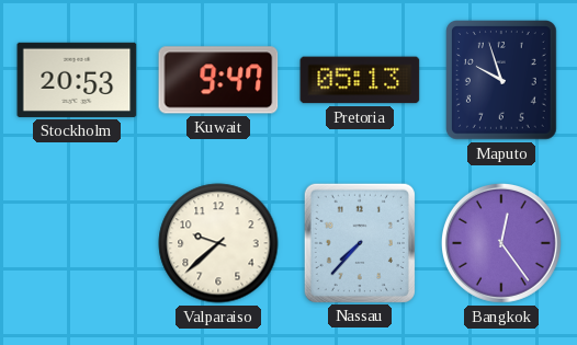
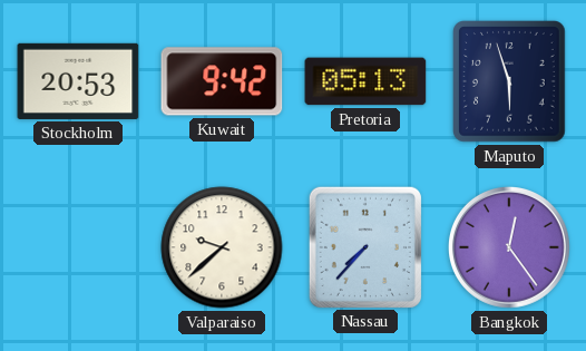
Kuwait: 9:47 -> 9:42
Maputo: 9:57 -> 5:57
